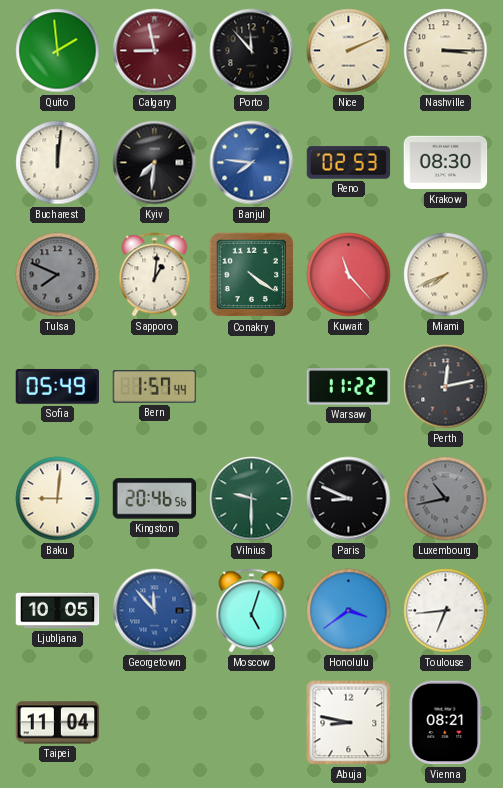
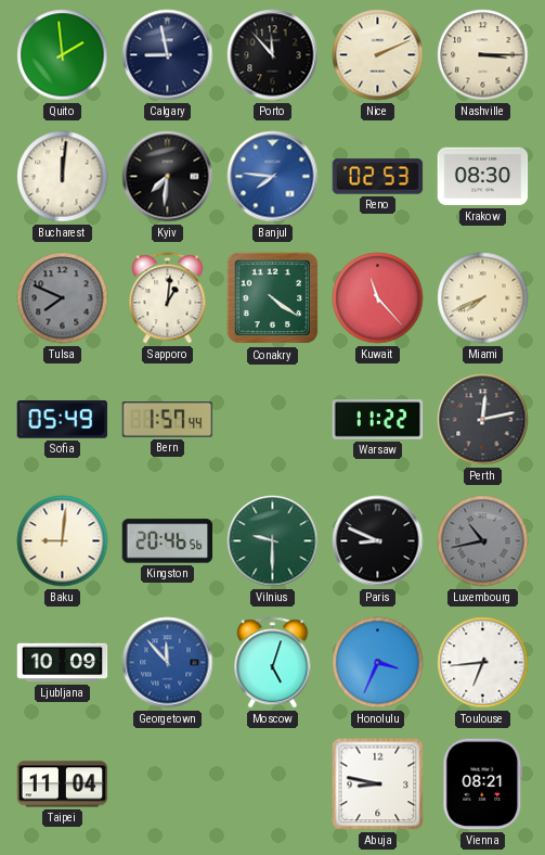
Calgary dial: burgundy -> navy
Ljubljana: 10:05 -> 10:09
Honolulu: 3:39 -> 3:34
